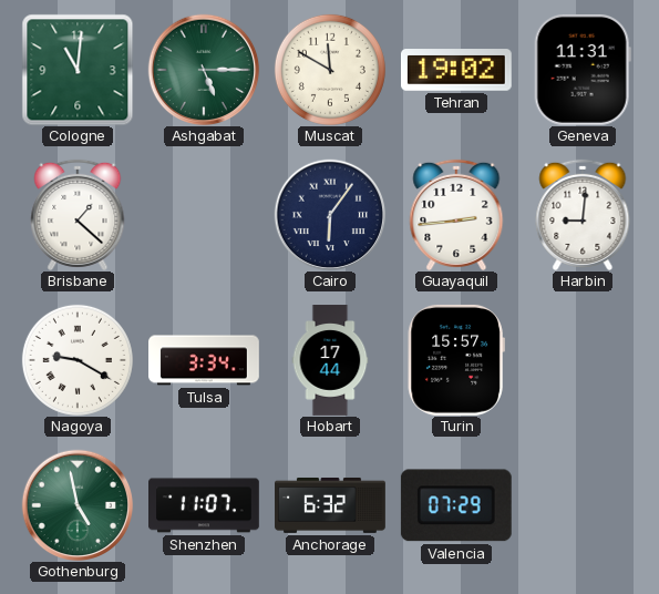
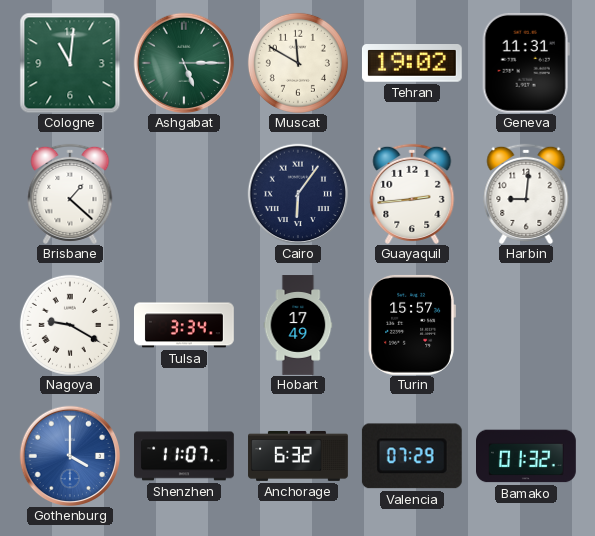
Hobart: 17:44 -> 17:49
Gothenburg: 4:58 -> 4:00
Gothenburg dial: green -> blue
Bamako: none -> 01:32
